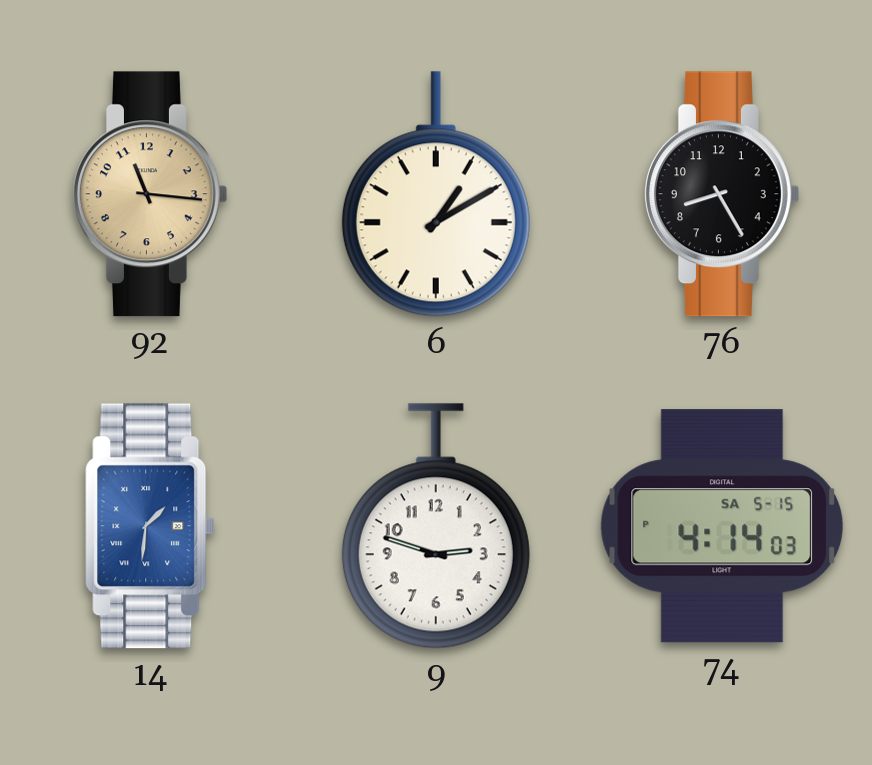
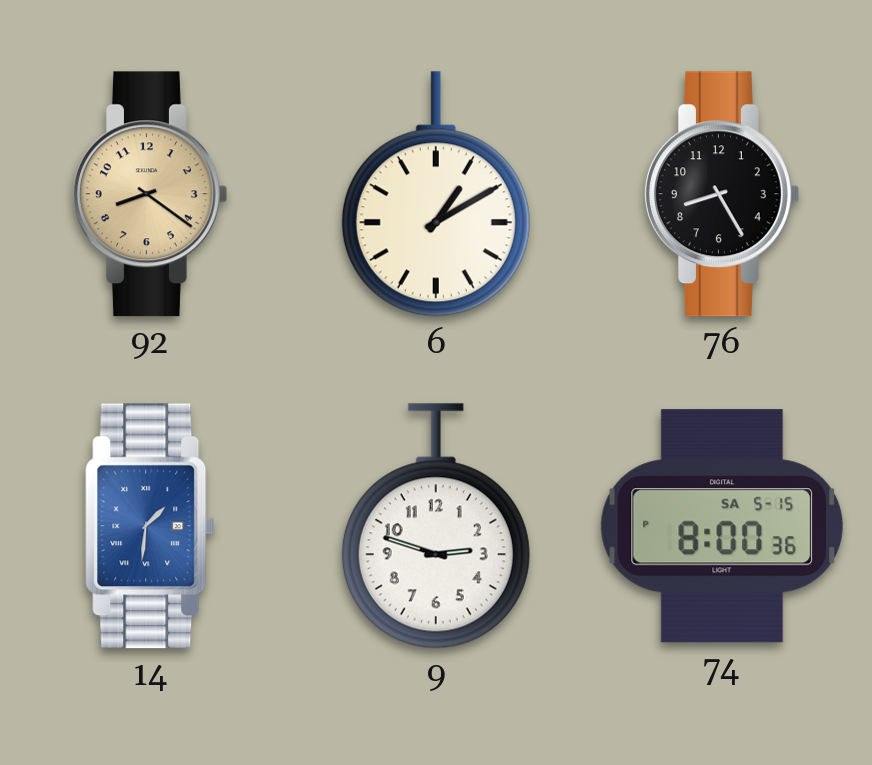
92: 11:16 -> 8:21
74: 4:14 -> 8:00
